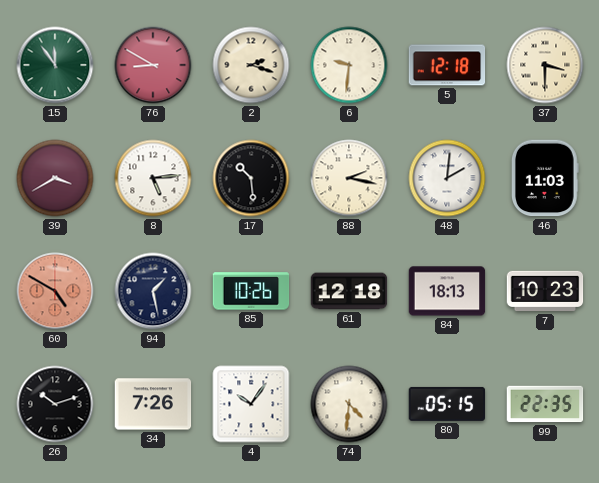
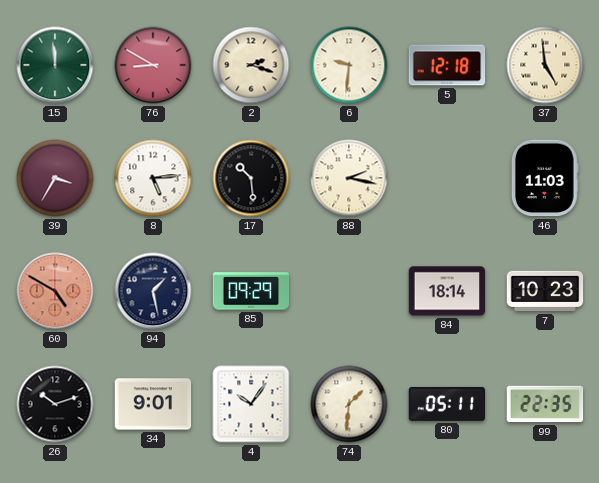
15: 11:54 -> 11:59
37: 3:30 -> 4:59
39: 3:40 -> 3:35
48: 2:01 -> none
85: 10:26 -> 09:29
61: 12:18 -> none
84: 18:13 -> 18:14
34: 7:26 -> 9:01
74: 4:31 -> 1:31
80: 05:15 -> 05:11
